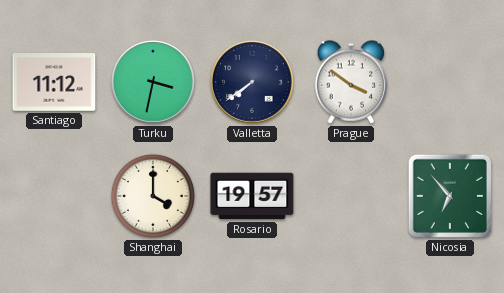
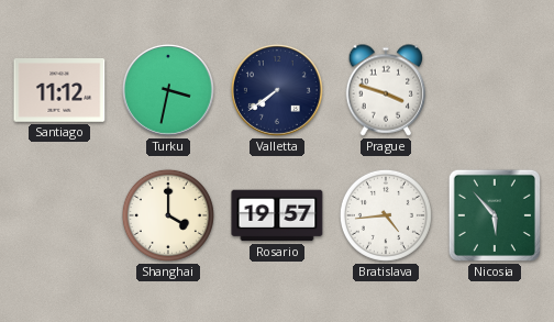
Prague: 3:51 -> 3:48
Bratislava: none -> 4:44
Nicosia: 6:53 -> 5:53
